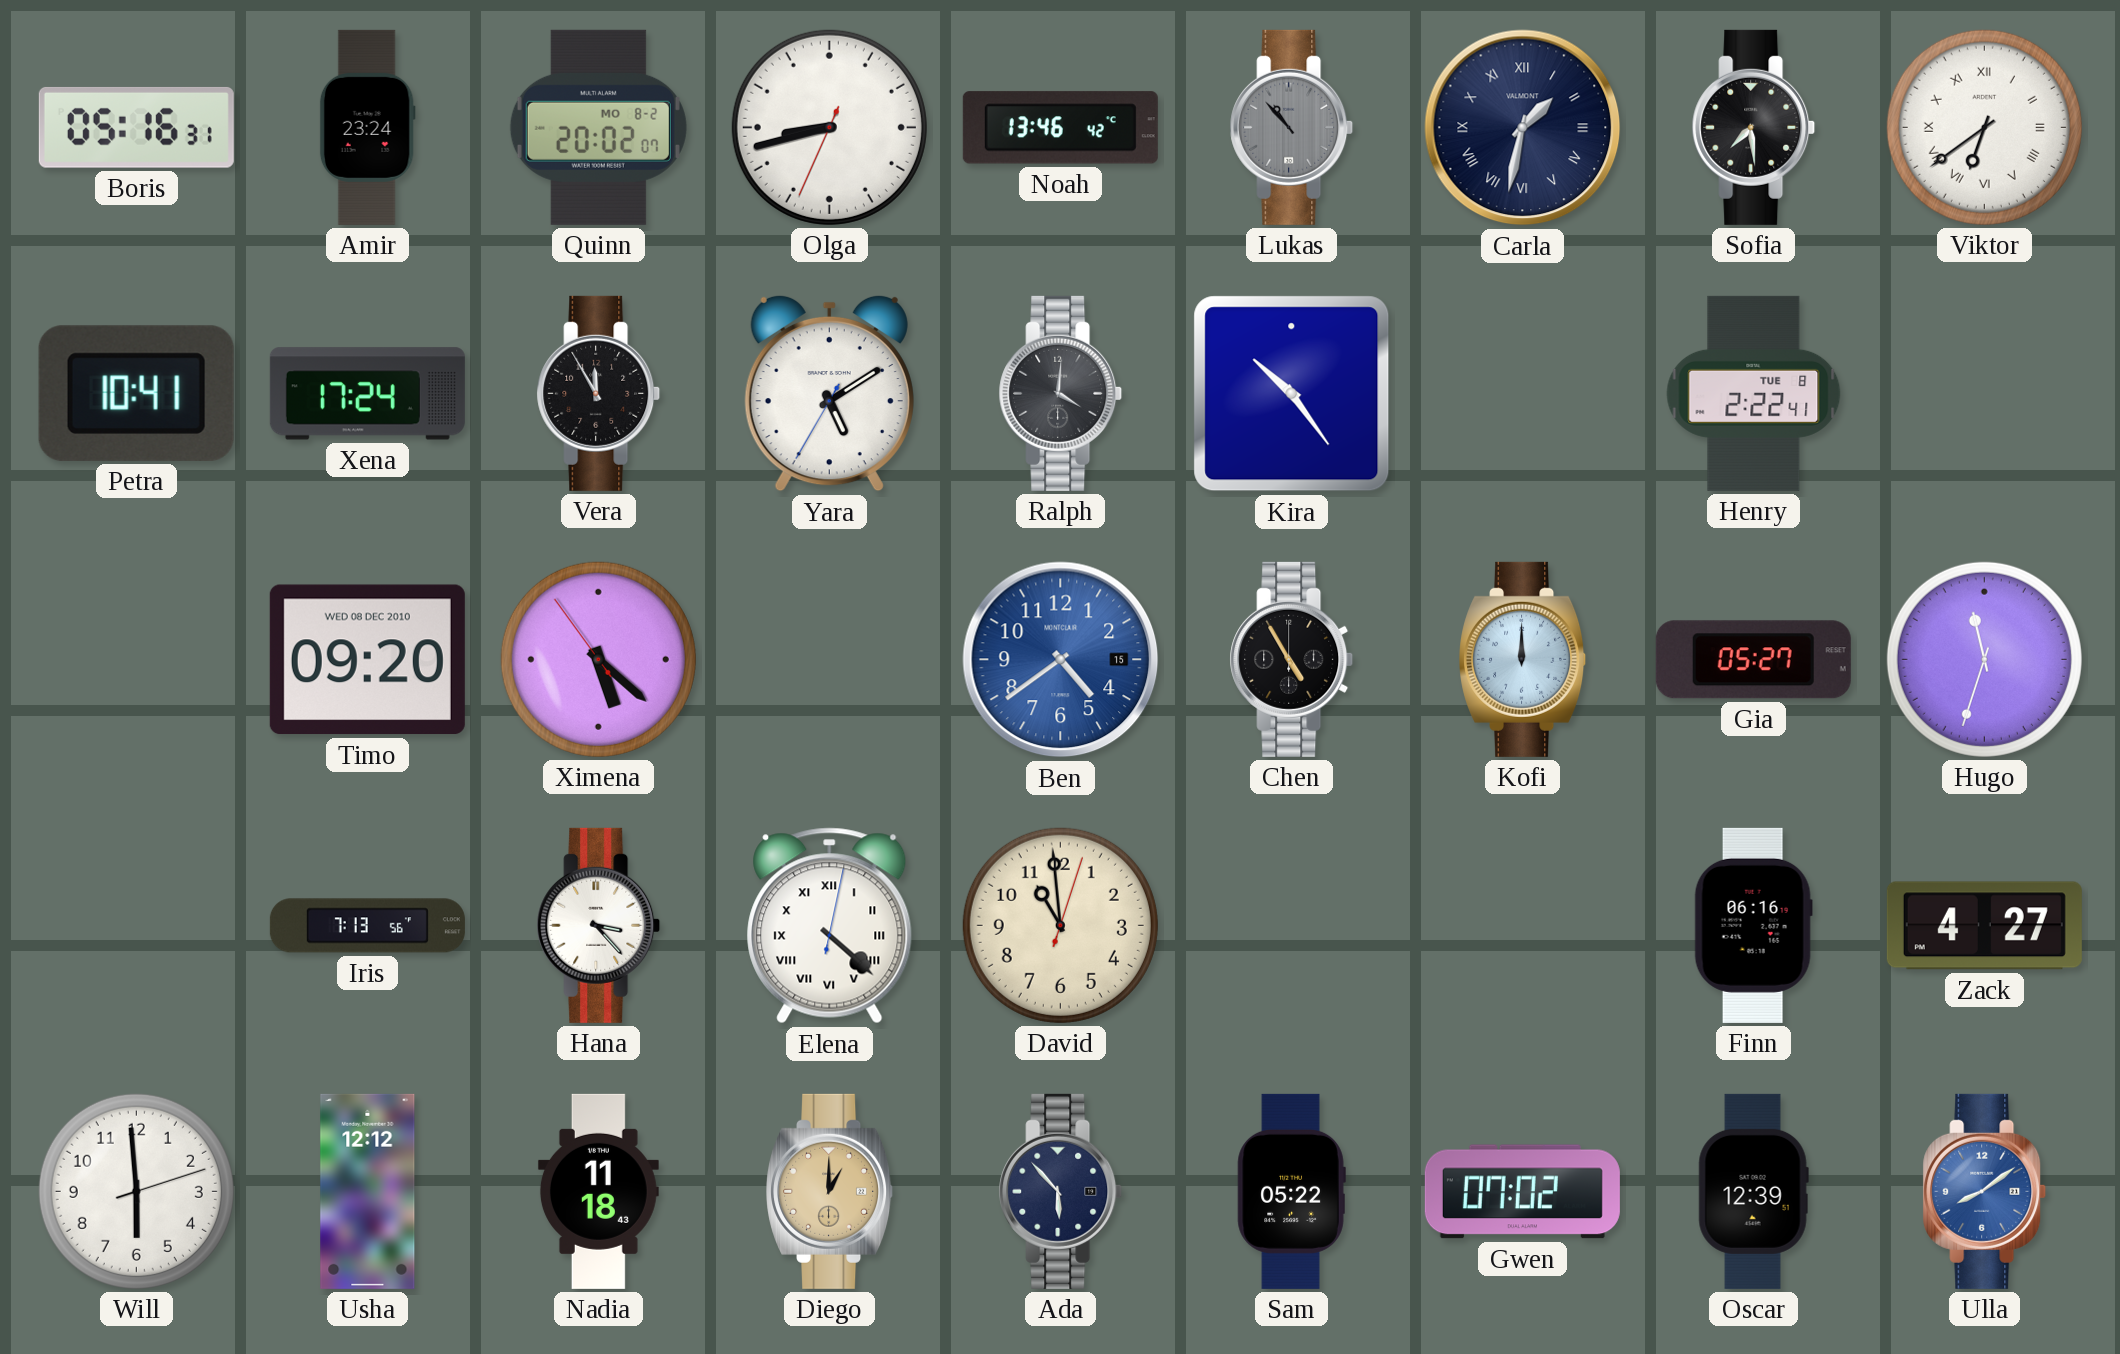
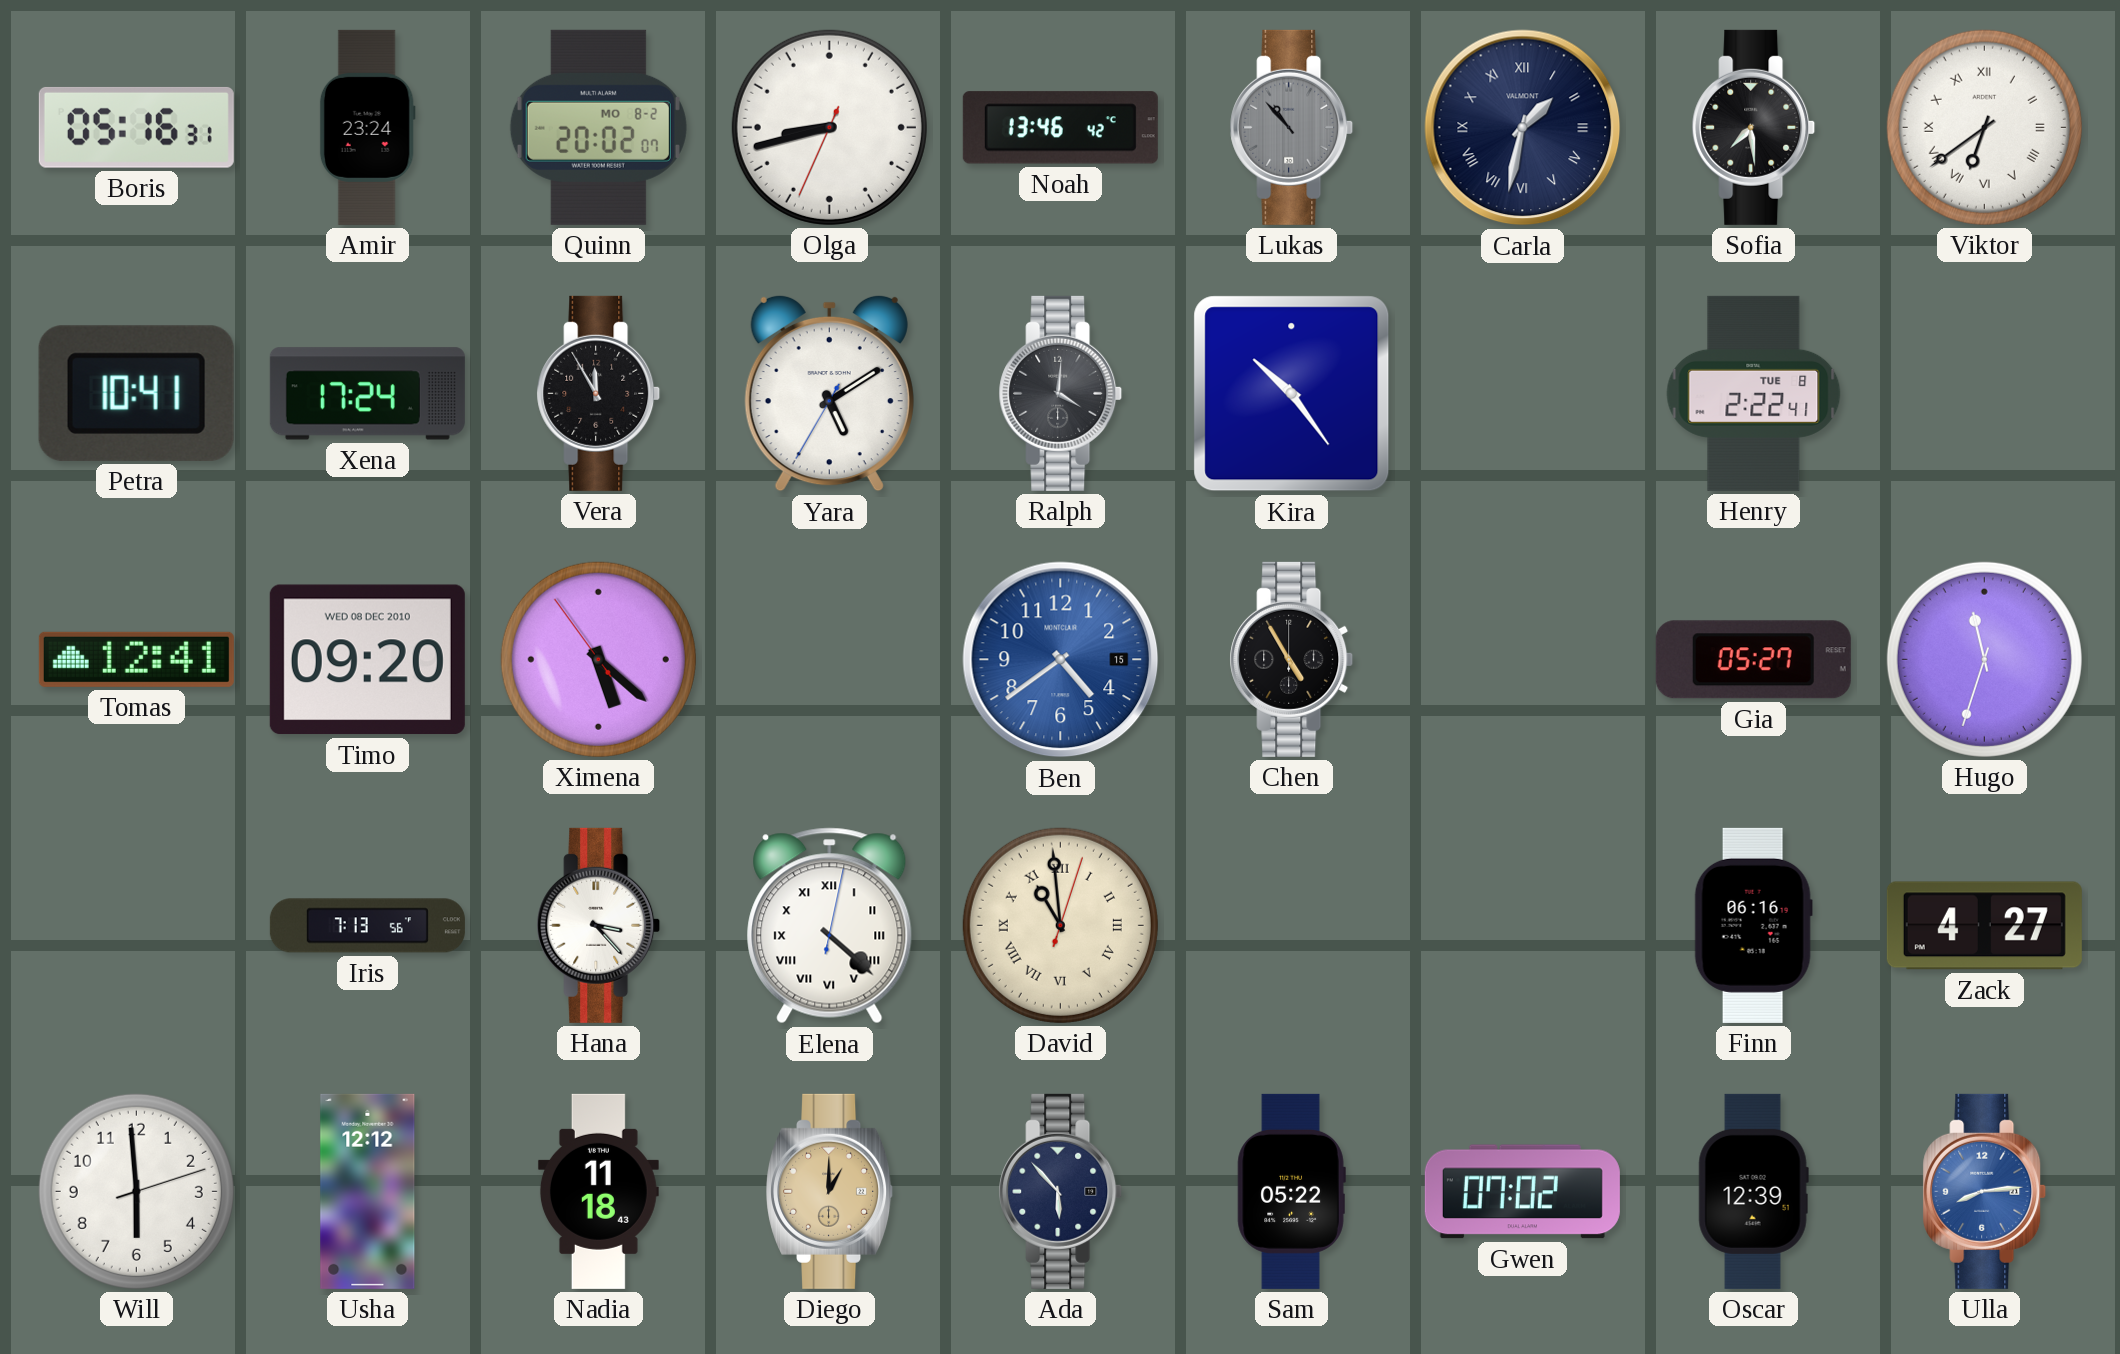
Tomas: none -> 12:41
Kofi: 12:00 -> none
David numerals: Arabic -> Roman
Ulla: 8:09 -> 8:14
